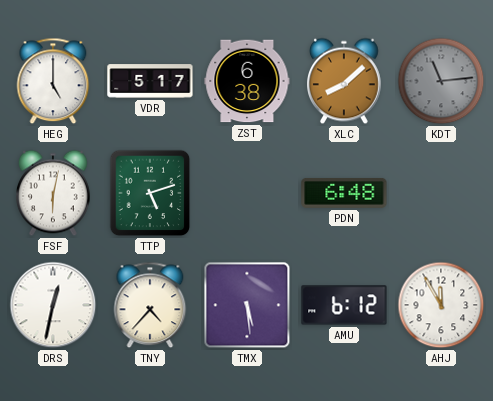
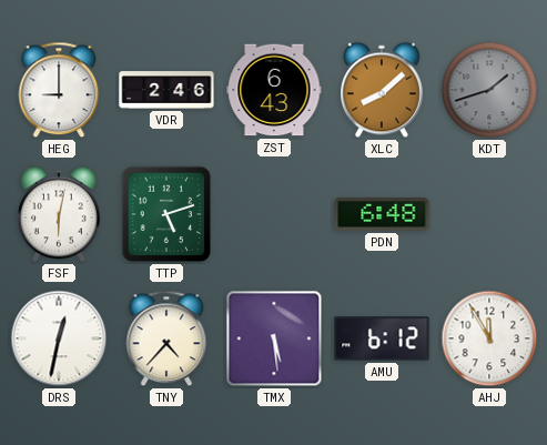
HEG: 5:00 -> 9:00
VDR: 5:17 -> 2:46
ZST: 6:38 -> 6:43
KDT: 11:14 -> 1:42
